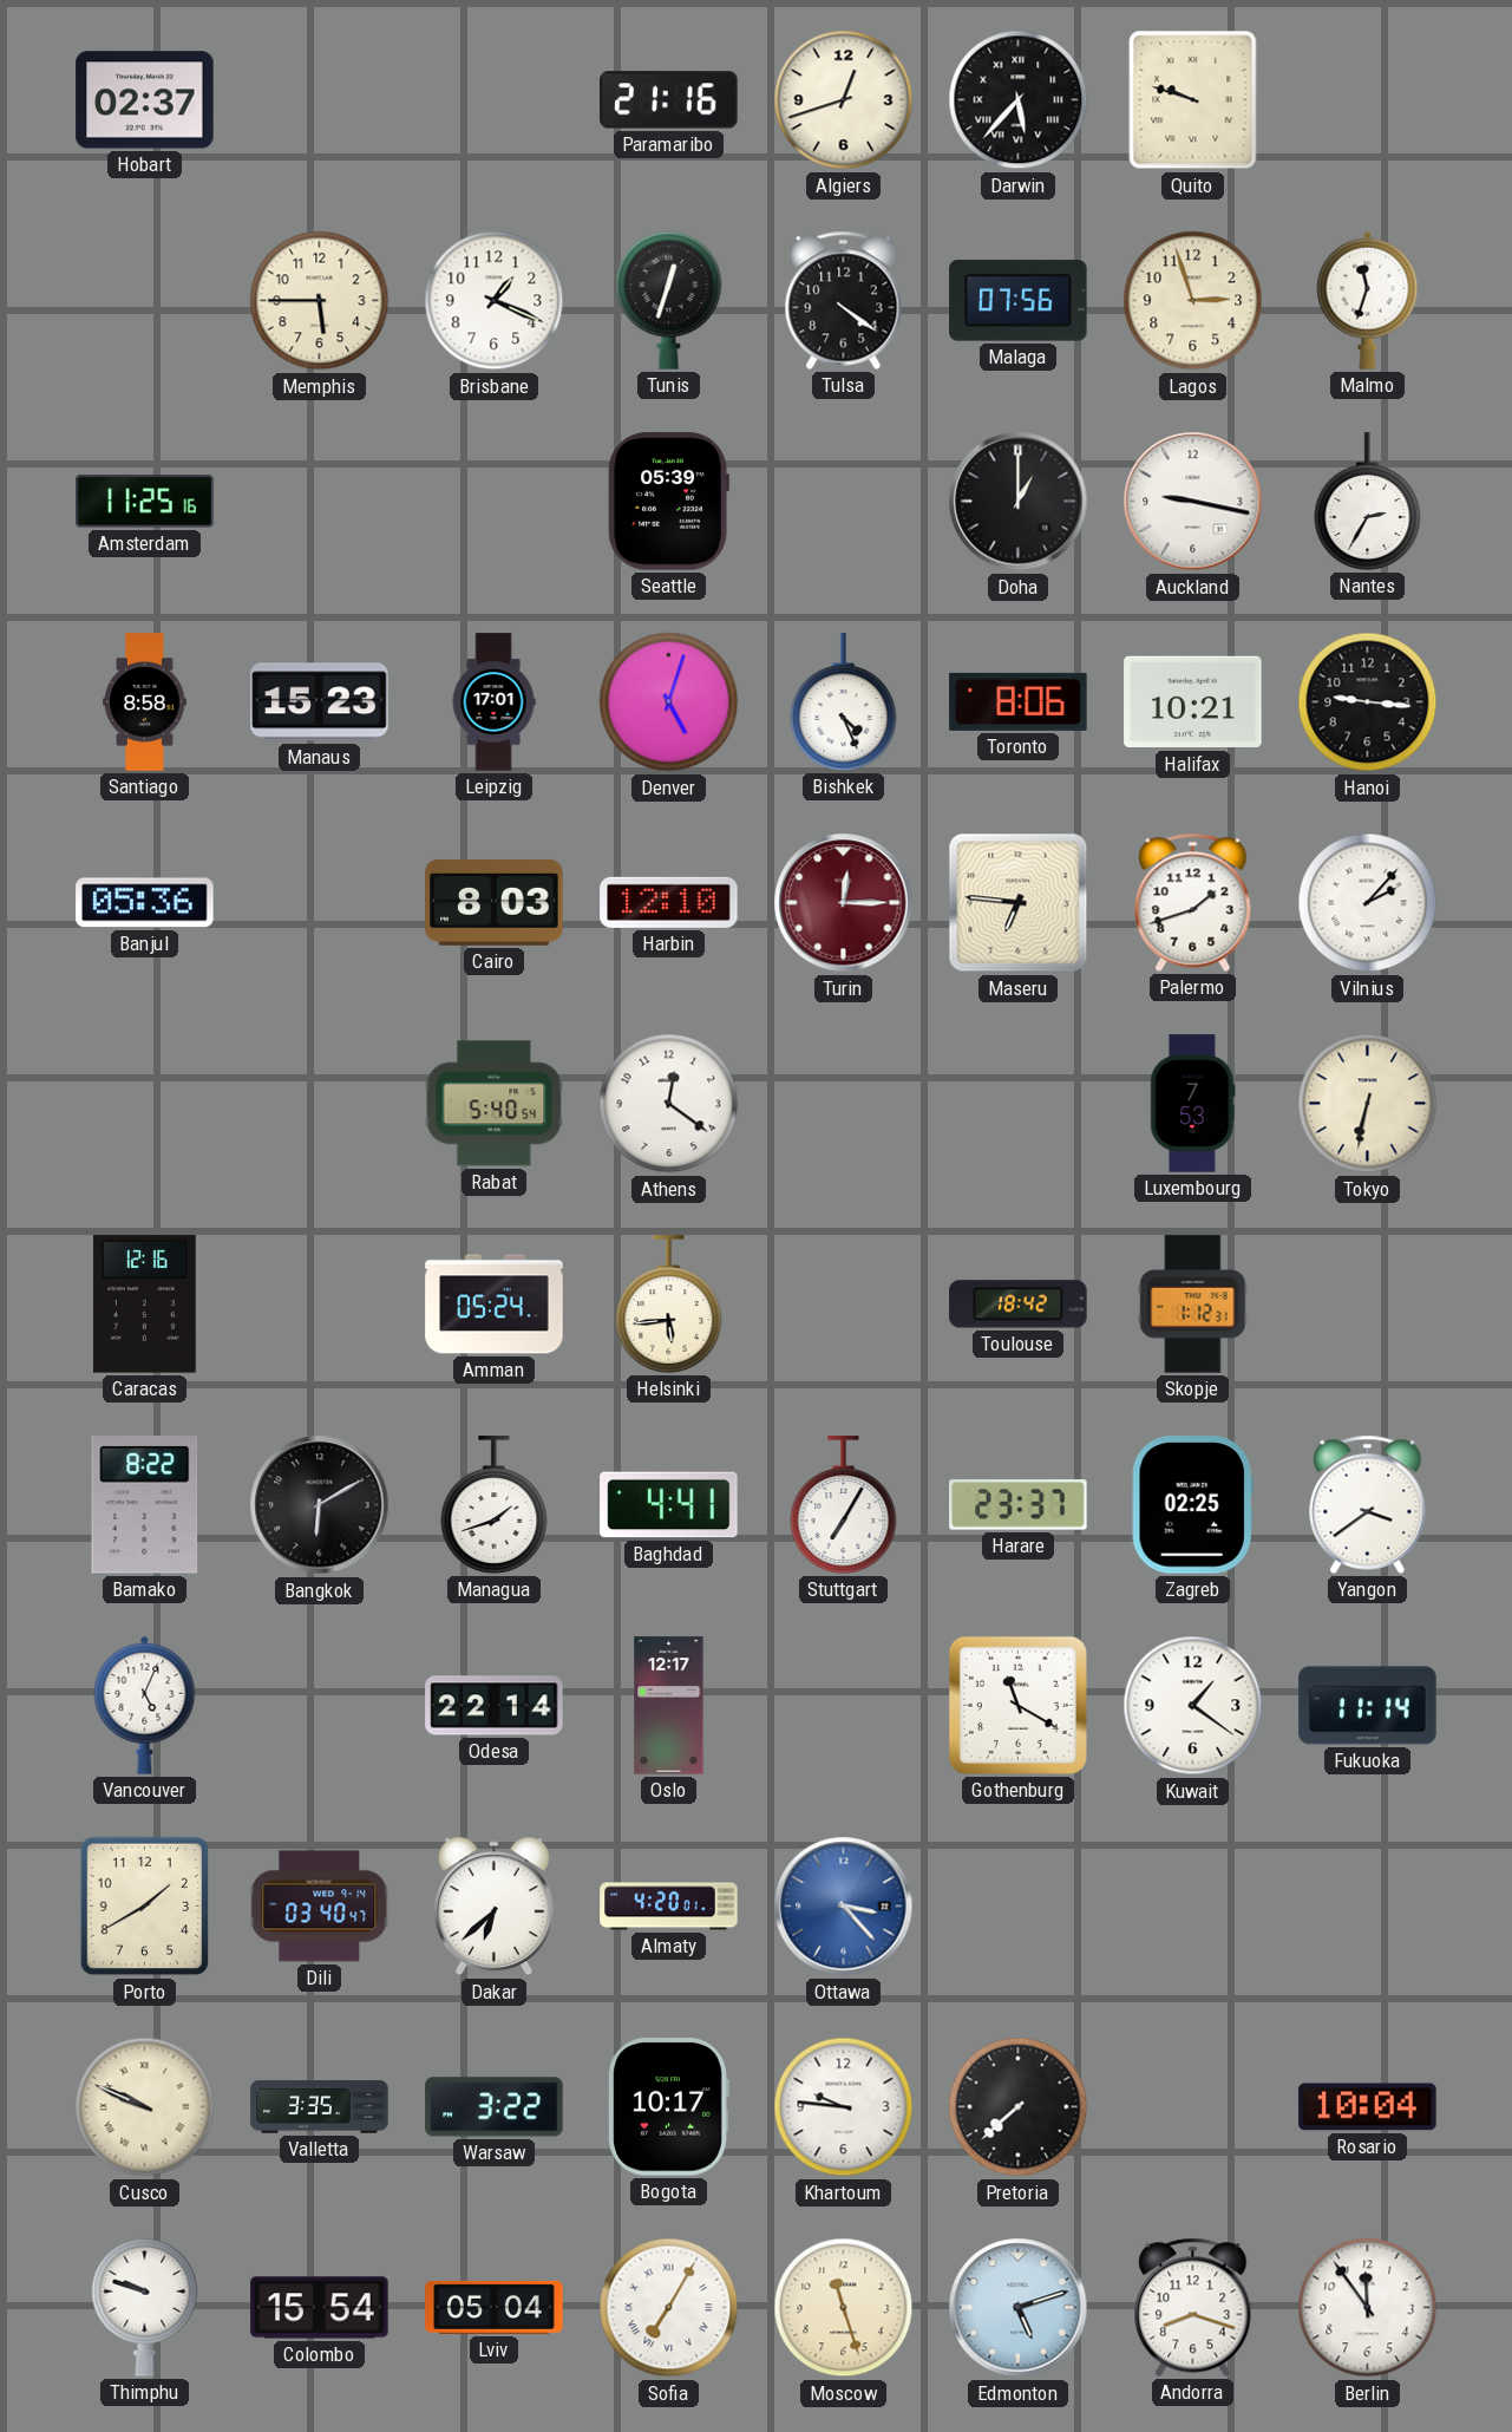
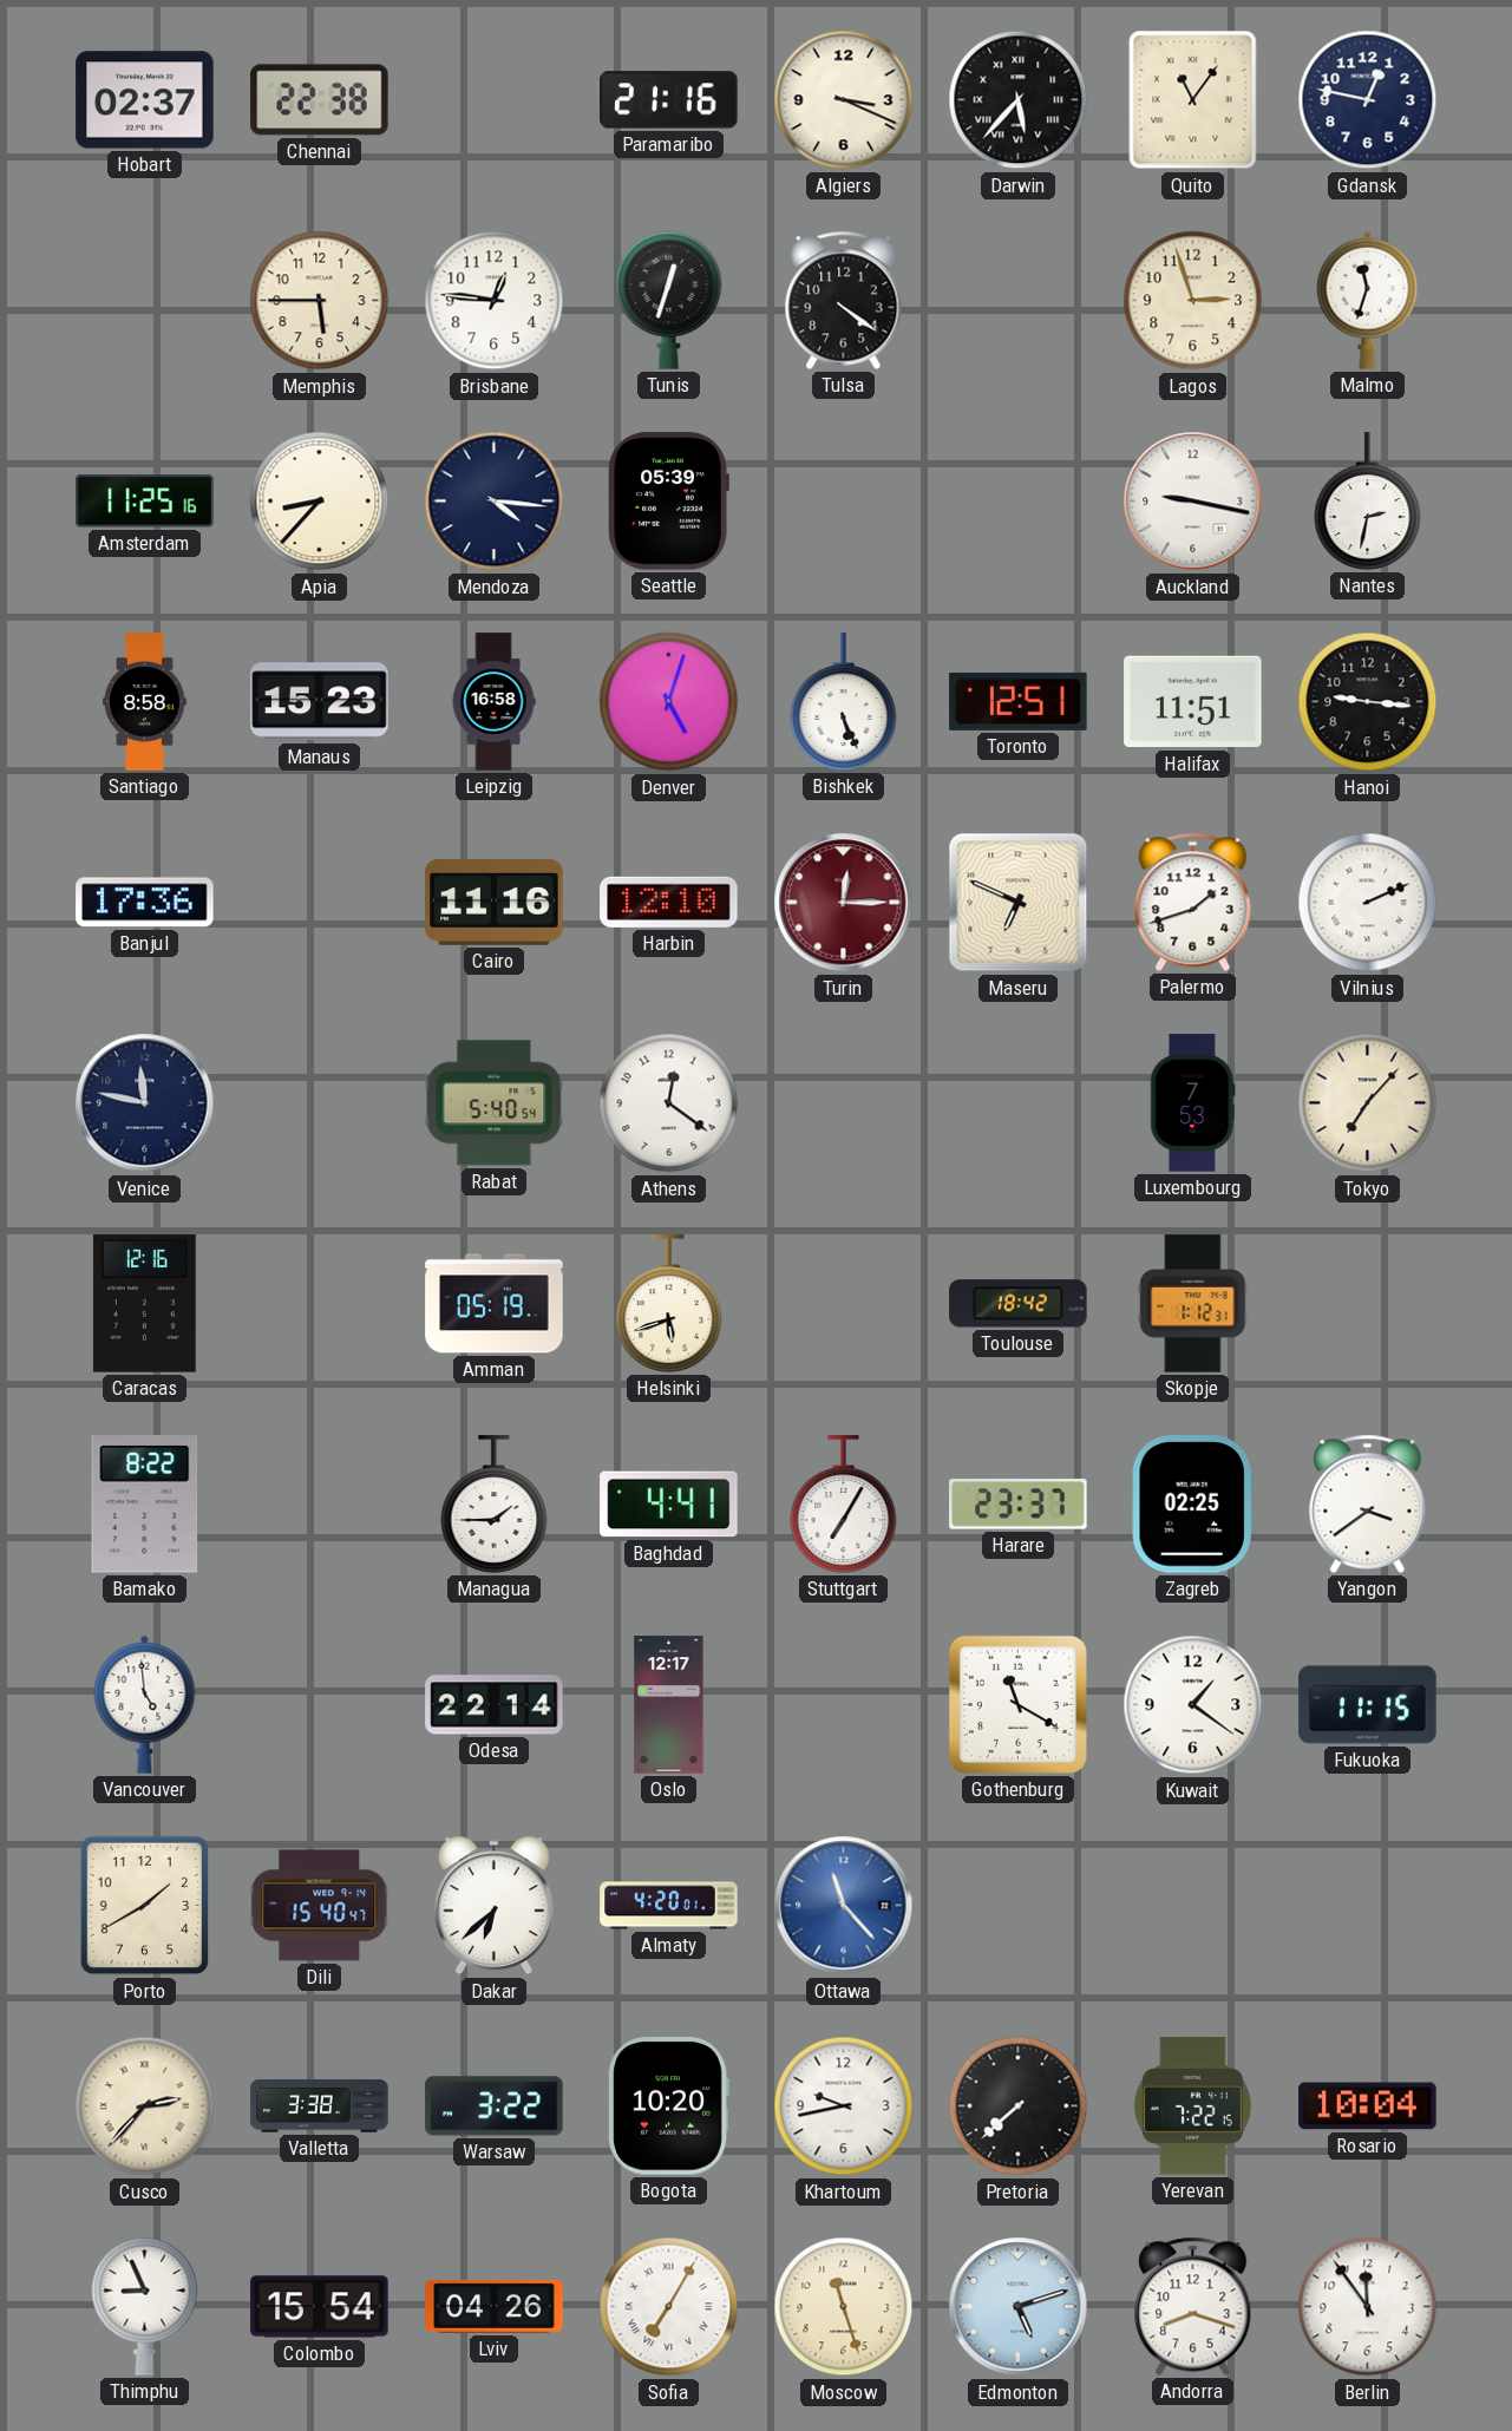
Chennai: none -> 22:38
Algiers: 12:42 -> 3:19
Quito: 9:48 -> 11:06
Gdansk: none -> 12:47
Brisbane: 1:19 -> 12:46
Malaga: 07:56 -> none
Apia: none -> 8:37
Mendoza: none -> 4:16
Doha: 1:00 -> none
Nantes: 2:35 -> 2:32
Leipzig: 17:01 -> 16:58
Bishkek: 4:26 -> 5:26
Toronto: 8:06 -> 12:51
Halifax: 10:21 -> 11:51
Banjul: 05:36 -> 17:36
Cairo: 8:03 -> 11:16
Maseru: 6:46 -> 6:49
Vilnius: 2:07 -> 2:11
Venice: none -> 11:47
Tokyo: 6:32 -> 7:07
Amman: 05:24 -> 05:19
Helsinki: 5:44 -> 5:42
Bangkok: 6:10 -> none
Managua: 1:42 -> 1:45
Vancouver: 5:04 -> 4:59
Fukuoka: 11:14 -> 11:15
Dili: 03:40 -> 15:40
Ottawa: 3:23 -> 11:23
Cusco: 9:49 -> 2:37
Valletta: 3:35 -> 3:38
Bogota: 10:17 -> 10:20
Khartoum: 9:46 -> 9:43
Yerevan: none -> 7:22
Thimphu: 9:48 -> 8:56
Lviv: 05:04 -> 04:26
